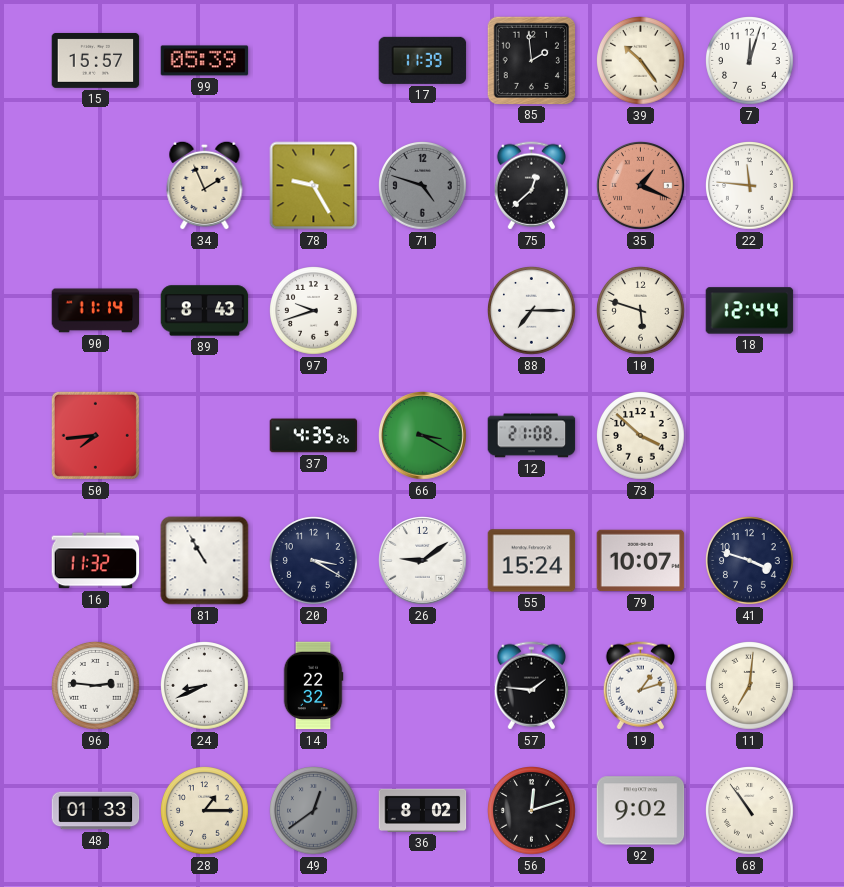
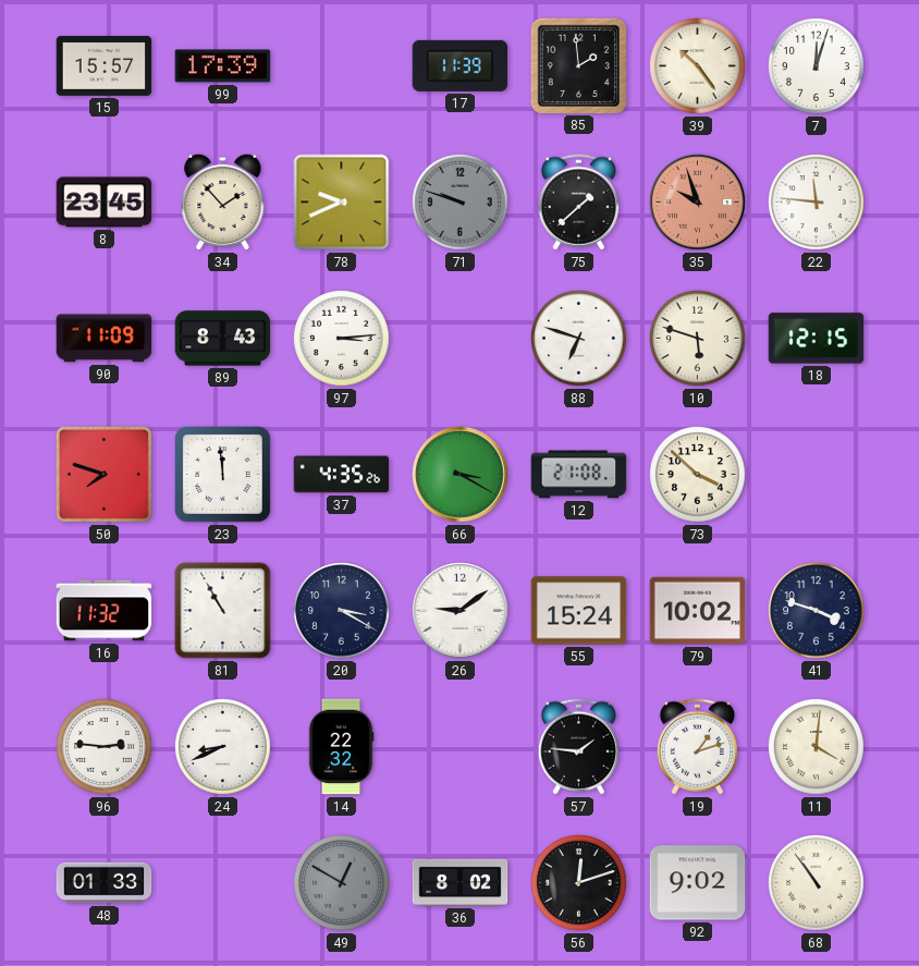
99: 05:39 -> 17:39
8: none -> 23:45
34: 1:56 -> 1:53
78: 9:25 -> 9:41
71: 4:48 -> 9:48
75: 12:38 -> 1:38
35: 1:19 -> 9:57
90: 11:14 -> 11:09
97: 9:42 -> 3:14
88: 7:15 -> 6:48
18: 12:44 -> 12:15
50: 7:44 -> 7:48
23: none -> 11:59
79: 10:07 -> 10:02
11: 7:01 -> 4:01
28: 1:15 -> none
49: 12:39 -> 12:50
